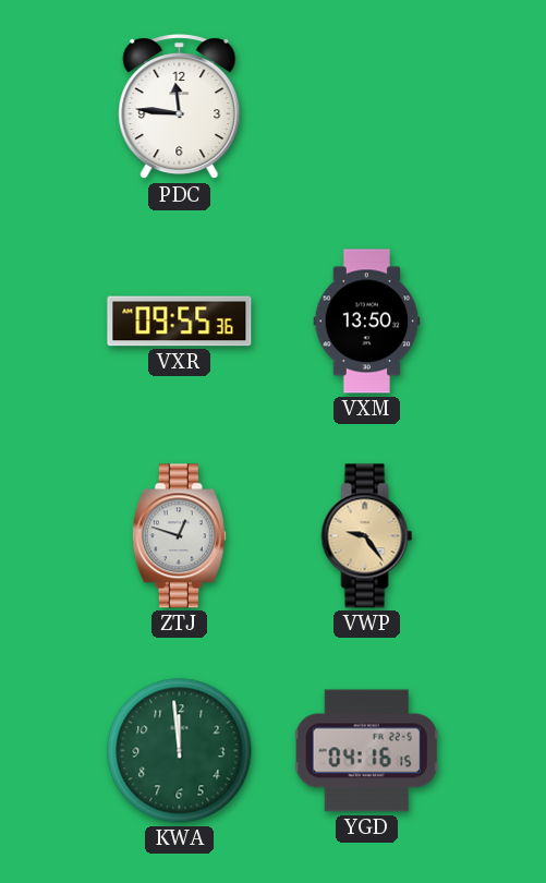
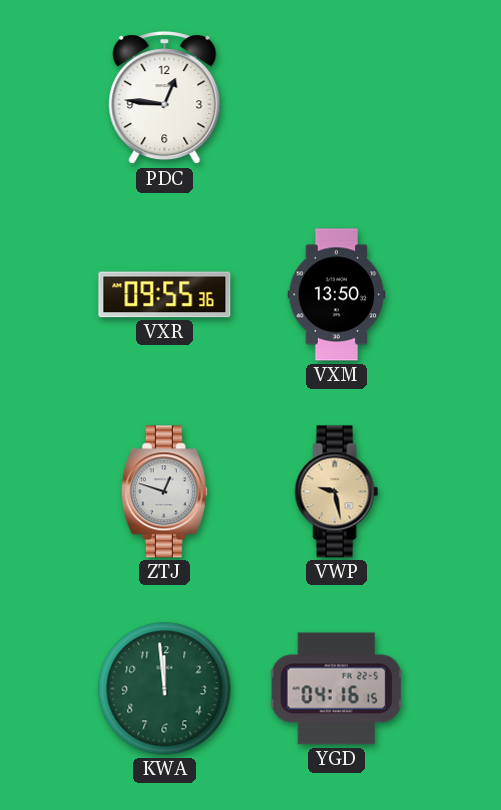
PDC: 11:46 -> 12:46
VWP: 9:24 -> 9:28
